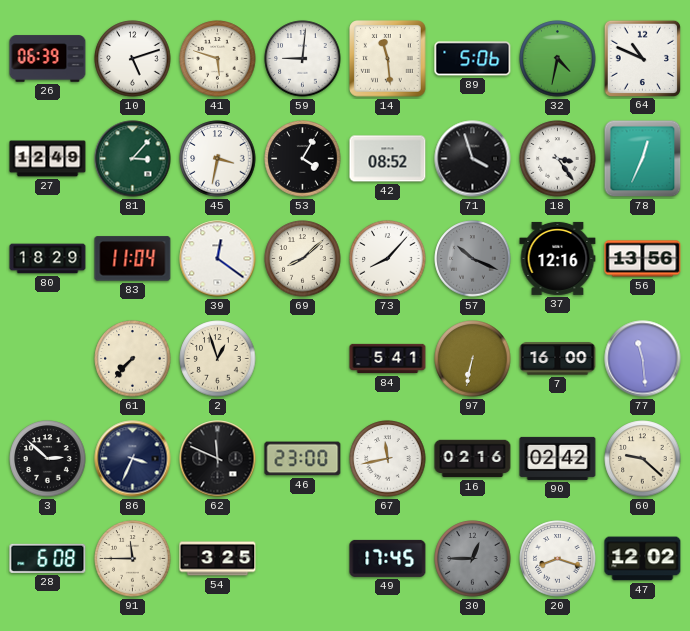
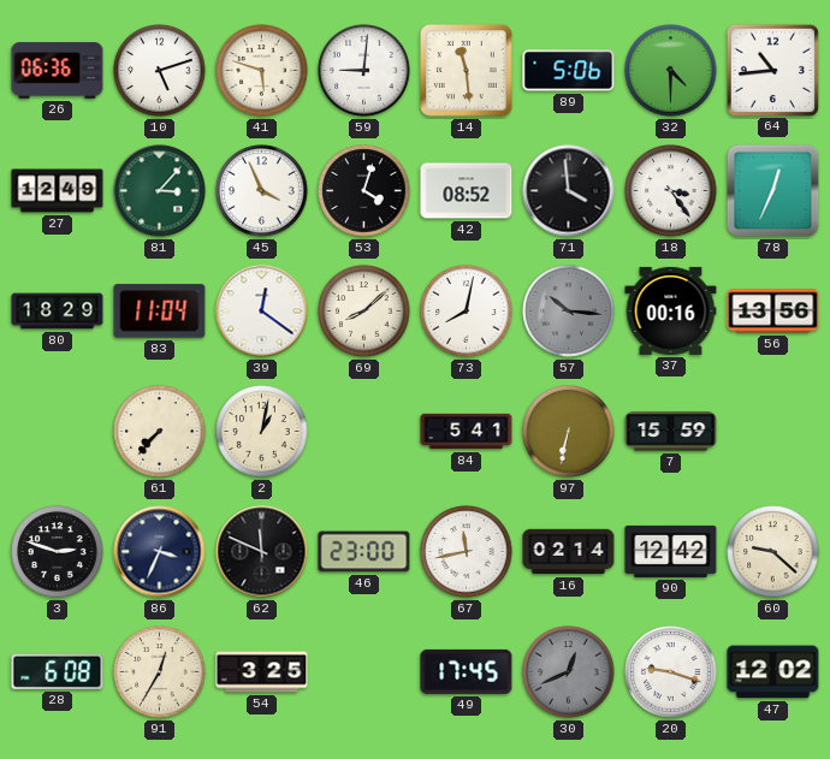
26: 06:39 -> 06:36
32: 4:32 -> 4:30
64: 10:49 -> 10:44
45: 3:32 -> 3:56
53: 4:05 -> 4:03
71: 3:57 -> 3:59
73: 8:07 -> 8:02
57: 10:19 -> 10:16
37: 12:16 -> 00:16
2: 12:57 -> 1:02
7: 16:00 -> 15:59
77: 11:29 -> none
3: 2:52 -> 2:48
16: 02:16 -> 02:14
90: 02:42 -> 12:42
91: 11:45 -> 12:35
30: 12:45 -> 12:41
20: 8:18 -> 9:18
